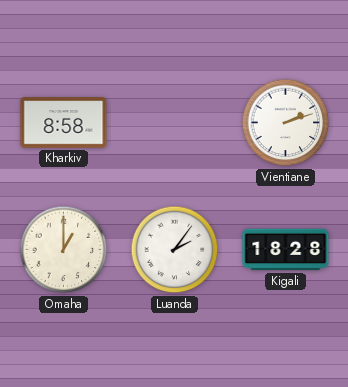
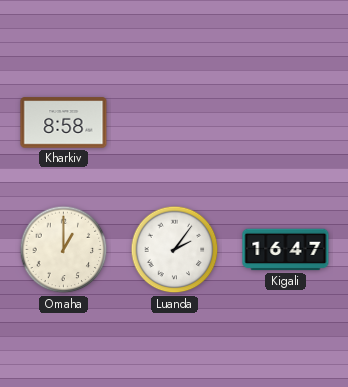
Vientiane: 2:12 -> none
Kigali: 18:28 -> 16:47
